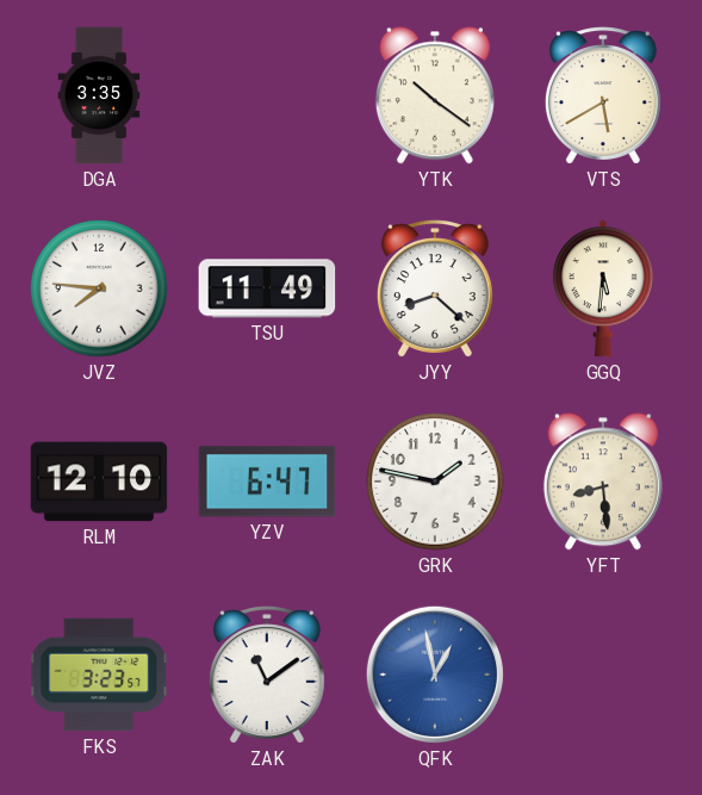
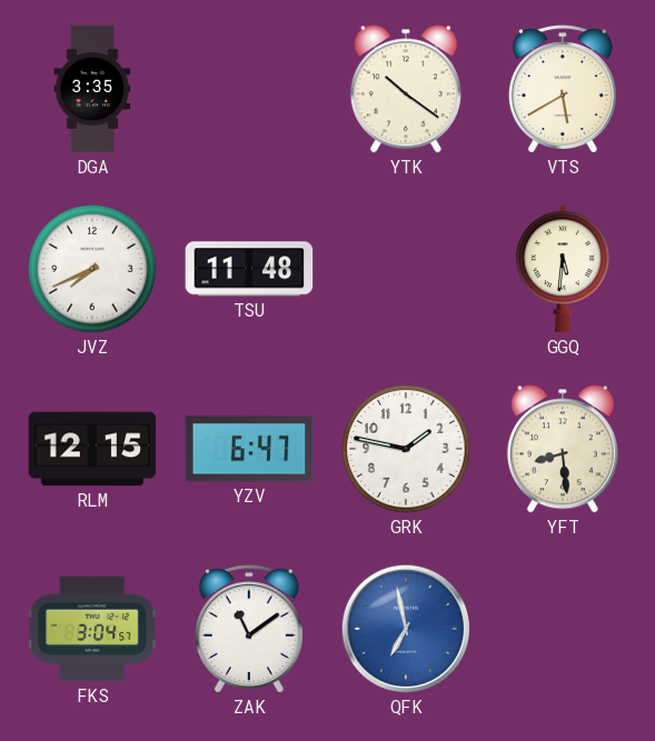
JVZ: 7:46 -> 7:41
TSU: 11:49 -> 11:48
JYY: 8:22 -> none
RLM: 12:10 -> 12:15
FKS: 3:23 -> 3:04
QFK: 12:58 -> 6:58
